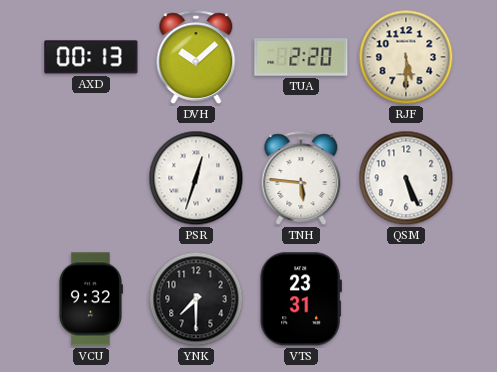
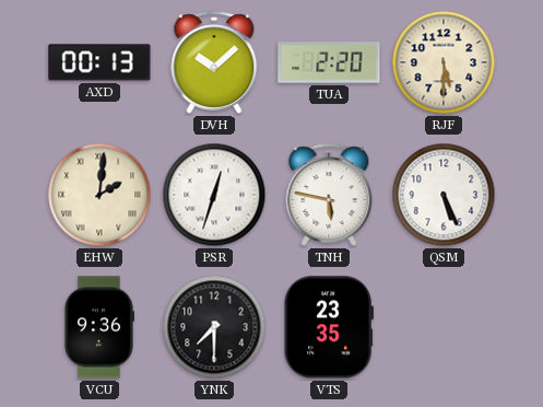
EHW: none -> 2:01
TNH: 5:46 -> 5:47
VCU: 9:32 -> 9:36
VTS: 23:31 -> 23:35
